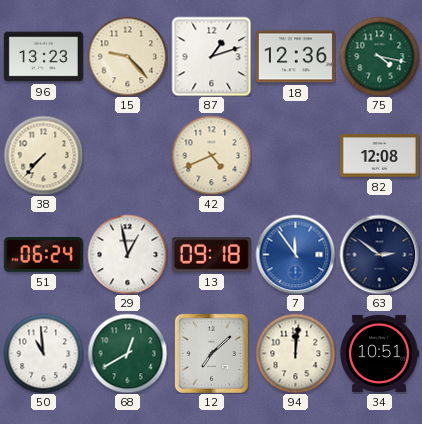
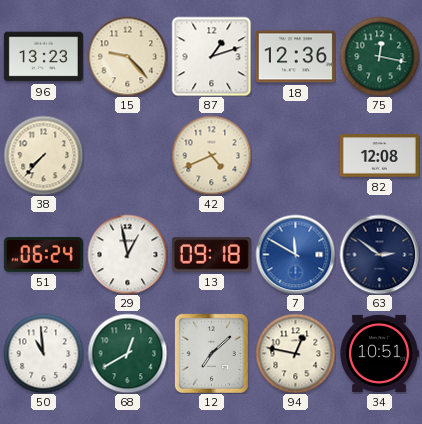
75: 4:17 -> 12:17
7: 11:54 -> 11:50
94: 12:01 -> 12:47
